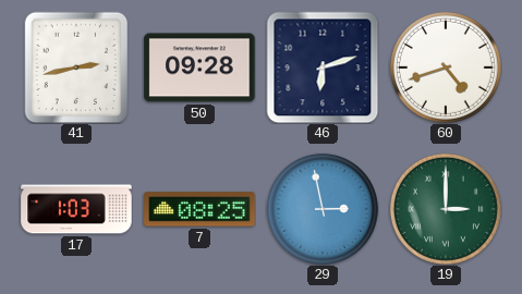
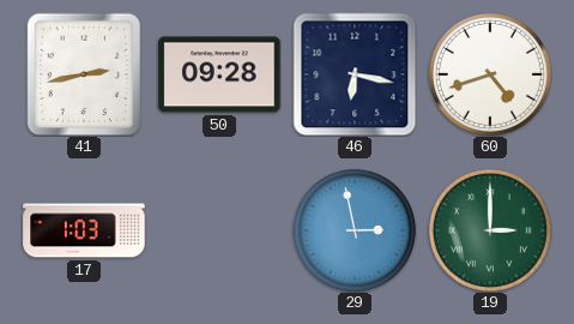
46: 6:12 -> 6:17
7: 08:25 -> none
